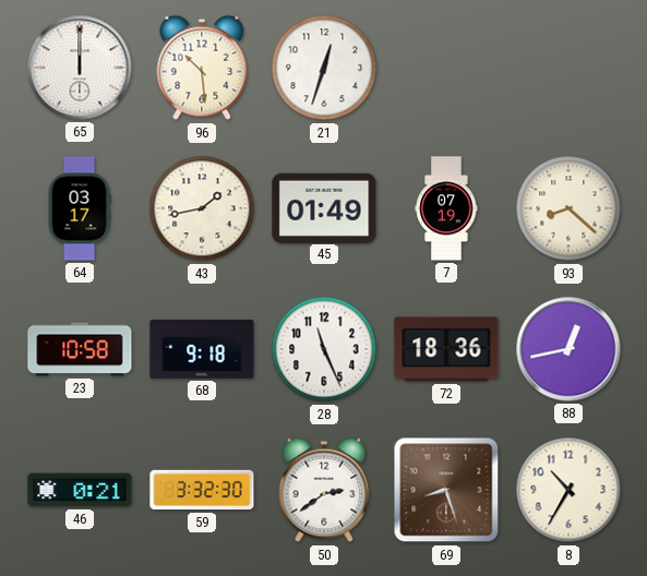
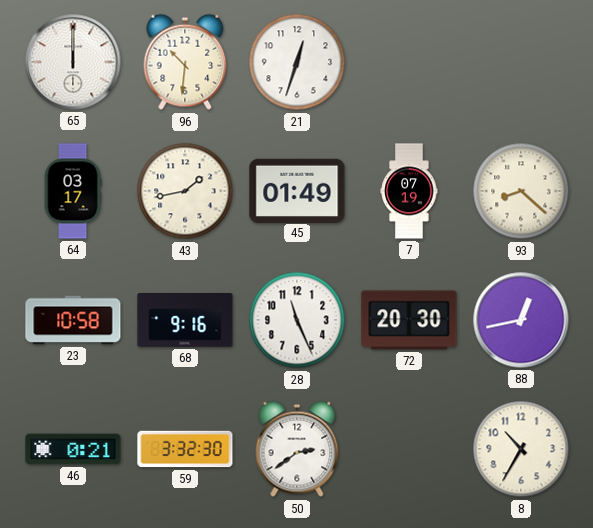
96: 10:29 -> 10:31
68: 9:18 -> 9:16
72: 18:36 -> 20:30
69: 8:27 -> none
